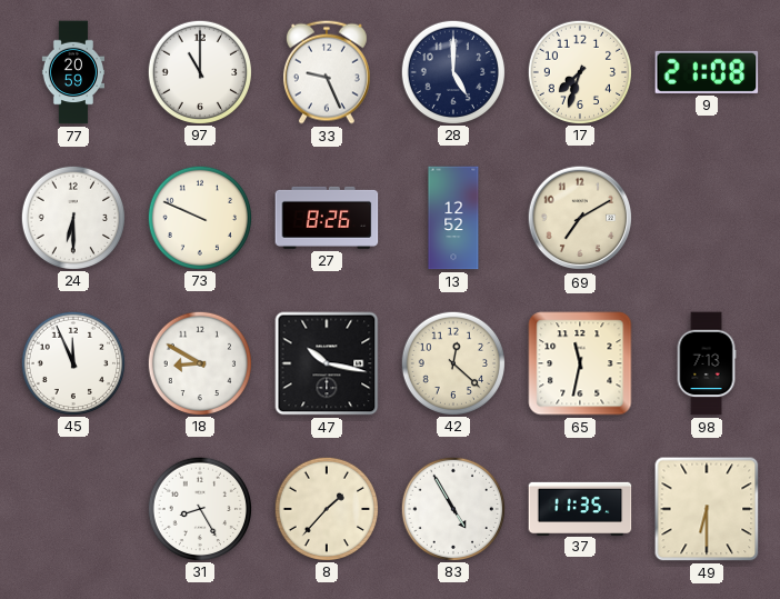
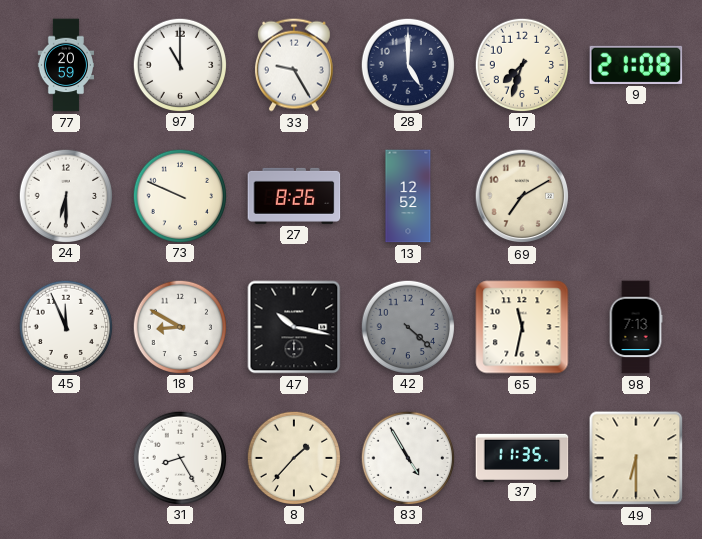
33: 9:26 -> 9:25
42: 12:22 -> 4:22
42 dial: cream -> grey
